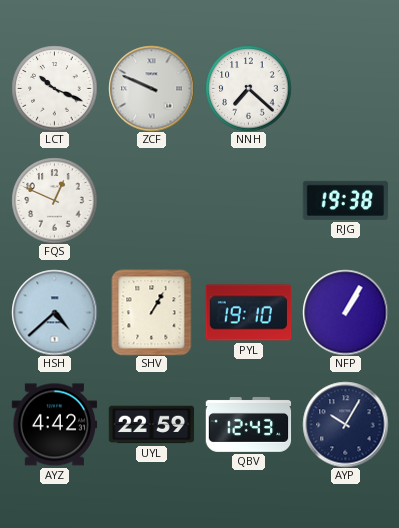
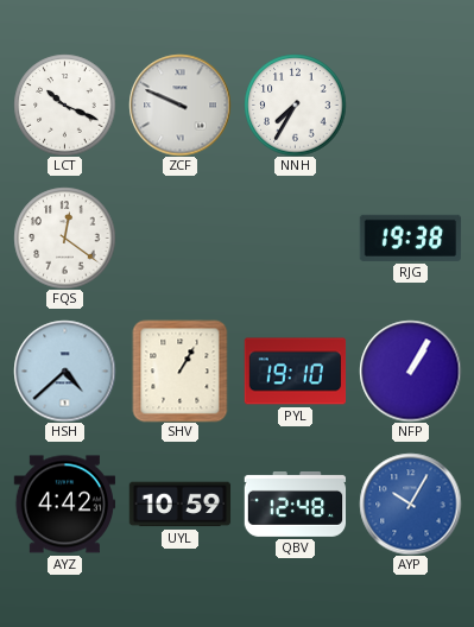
NNH: 7:22 -> 7:35
FQS: 12:49 -> 12:21
UYL: 22:59 -> 10:59
QBV: 12:43 -> 12:48
AYP dial: navy -> blue
